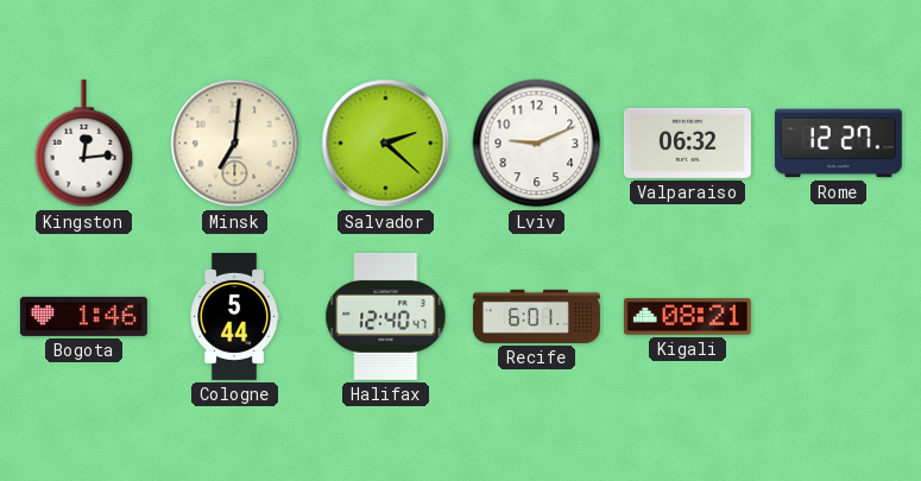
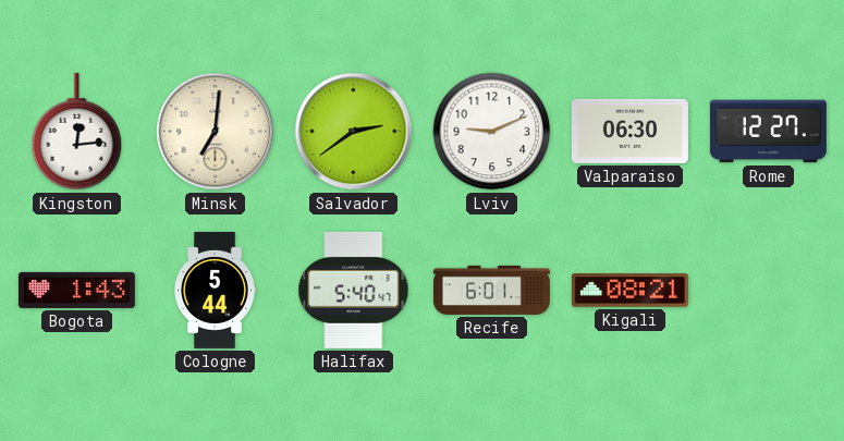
Salvador: 2:22 -> 2:39
Valparaiso: 06:32 -> 06:30
Bogota: 1:46 -> 1:43
Halifax: 12:40 -> 5:40
